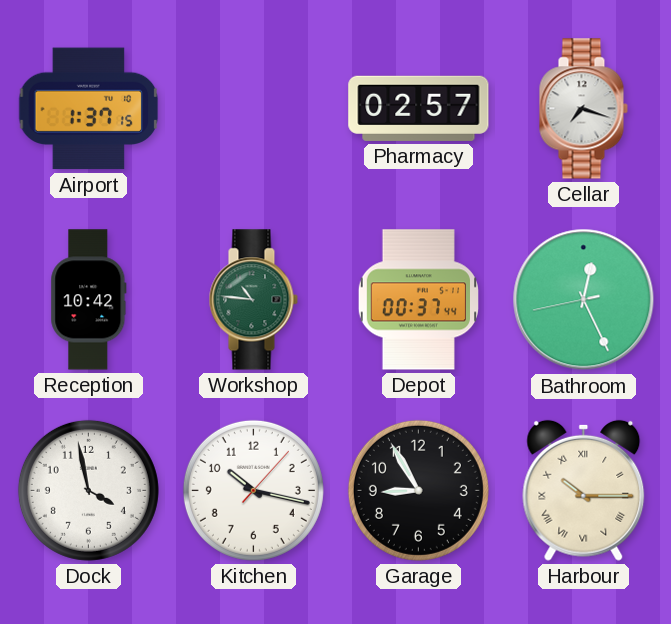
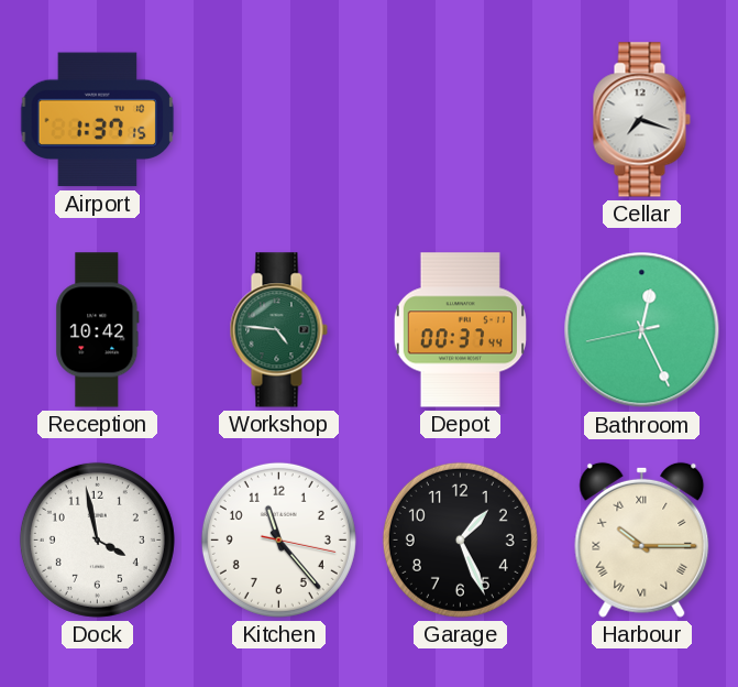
Pharmacy: 02:57 -> none
Workshop: 10:46 -> 4:46
Kitchen: 10:17 -> 11:23
Garage: 8:55 -> 1:26
